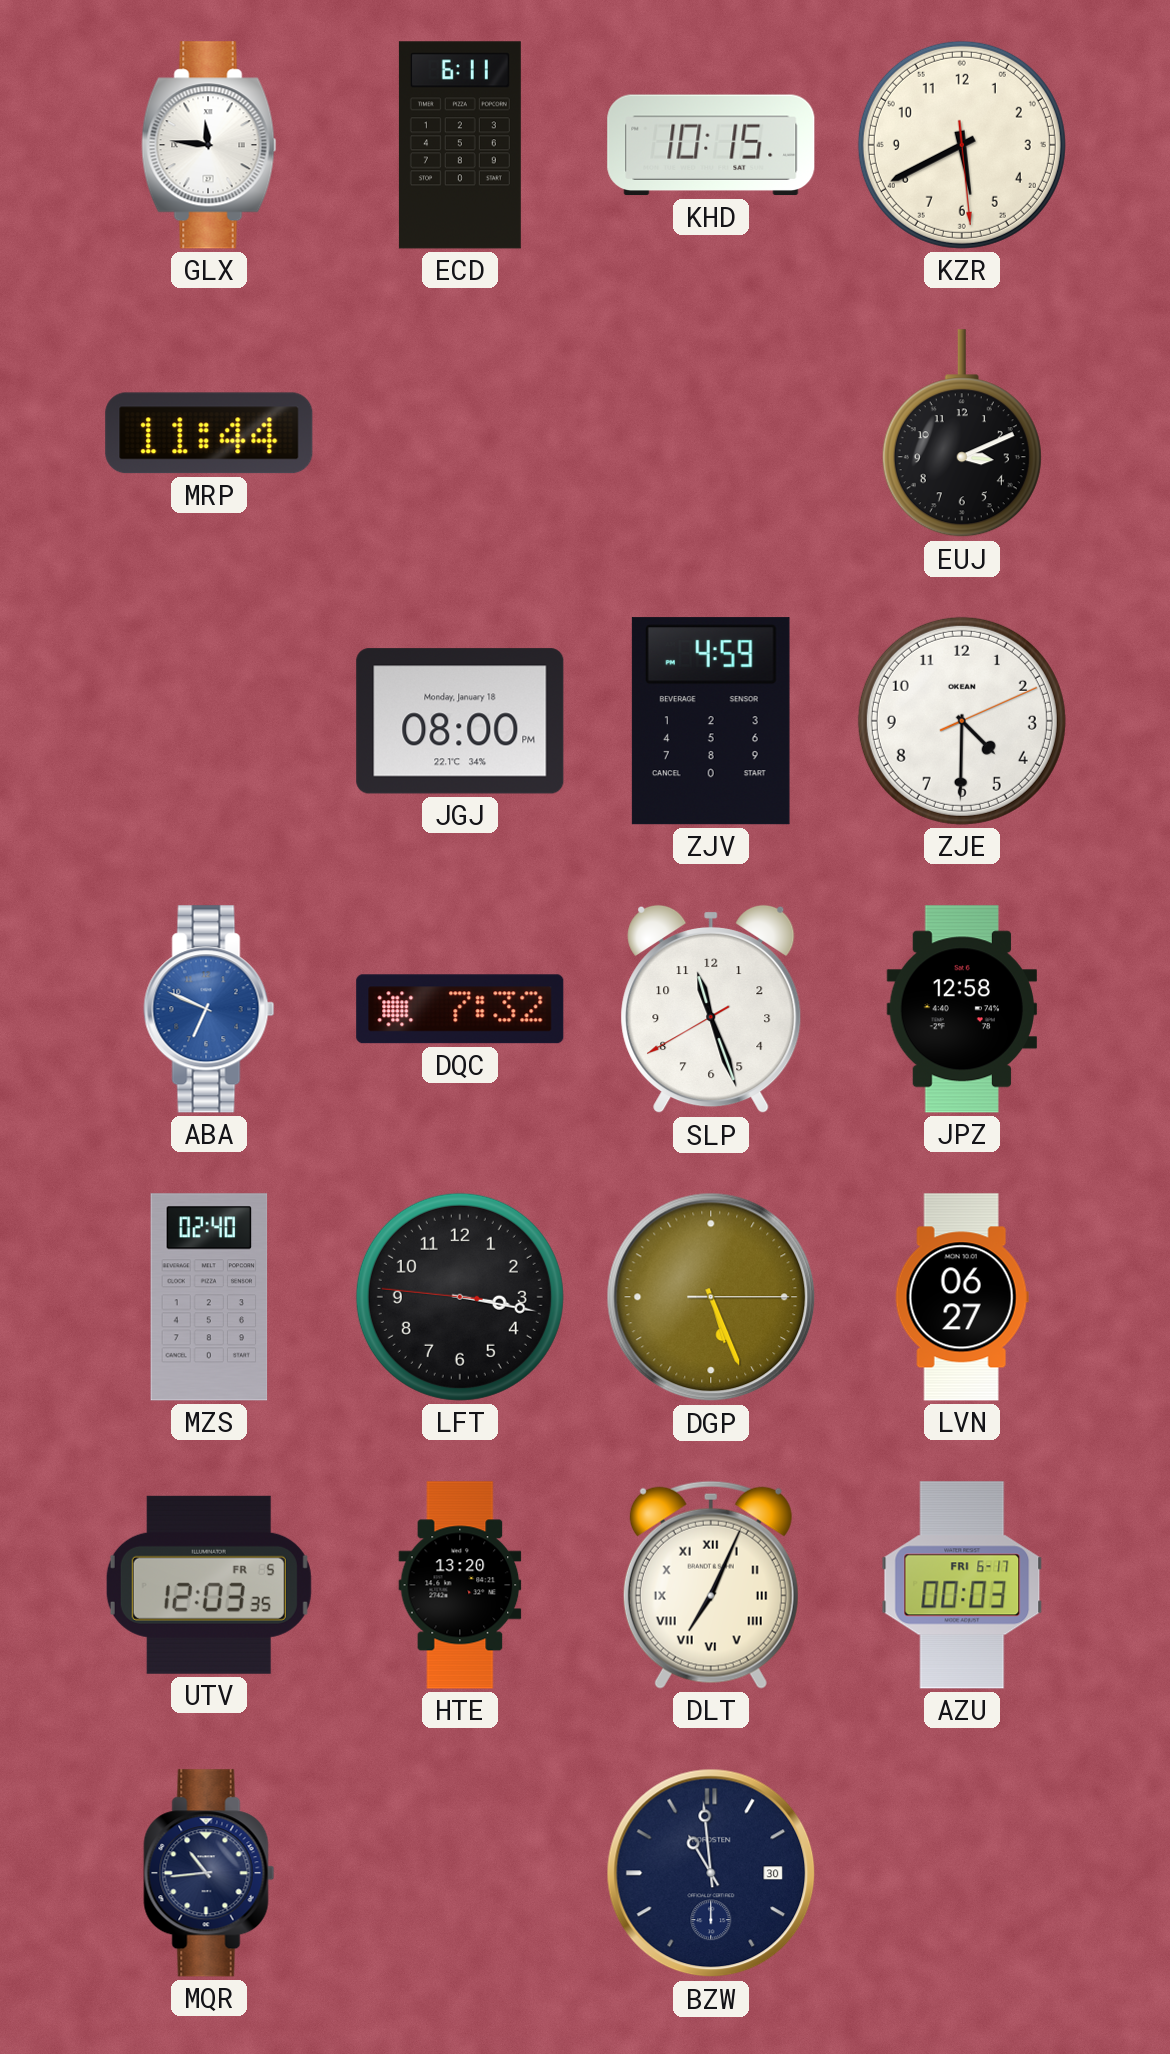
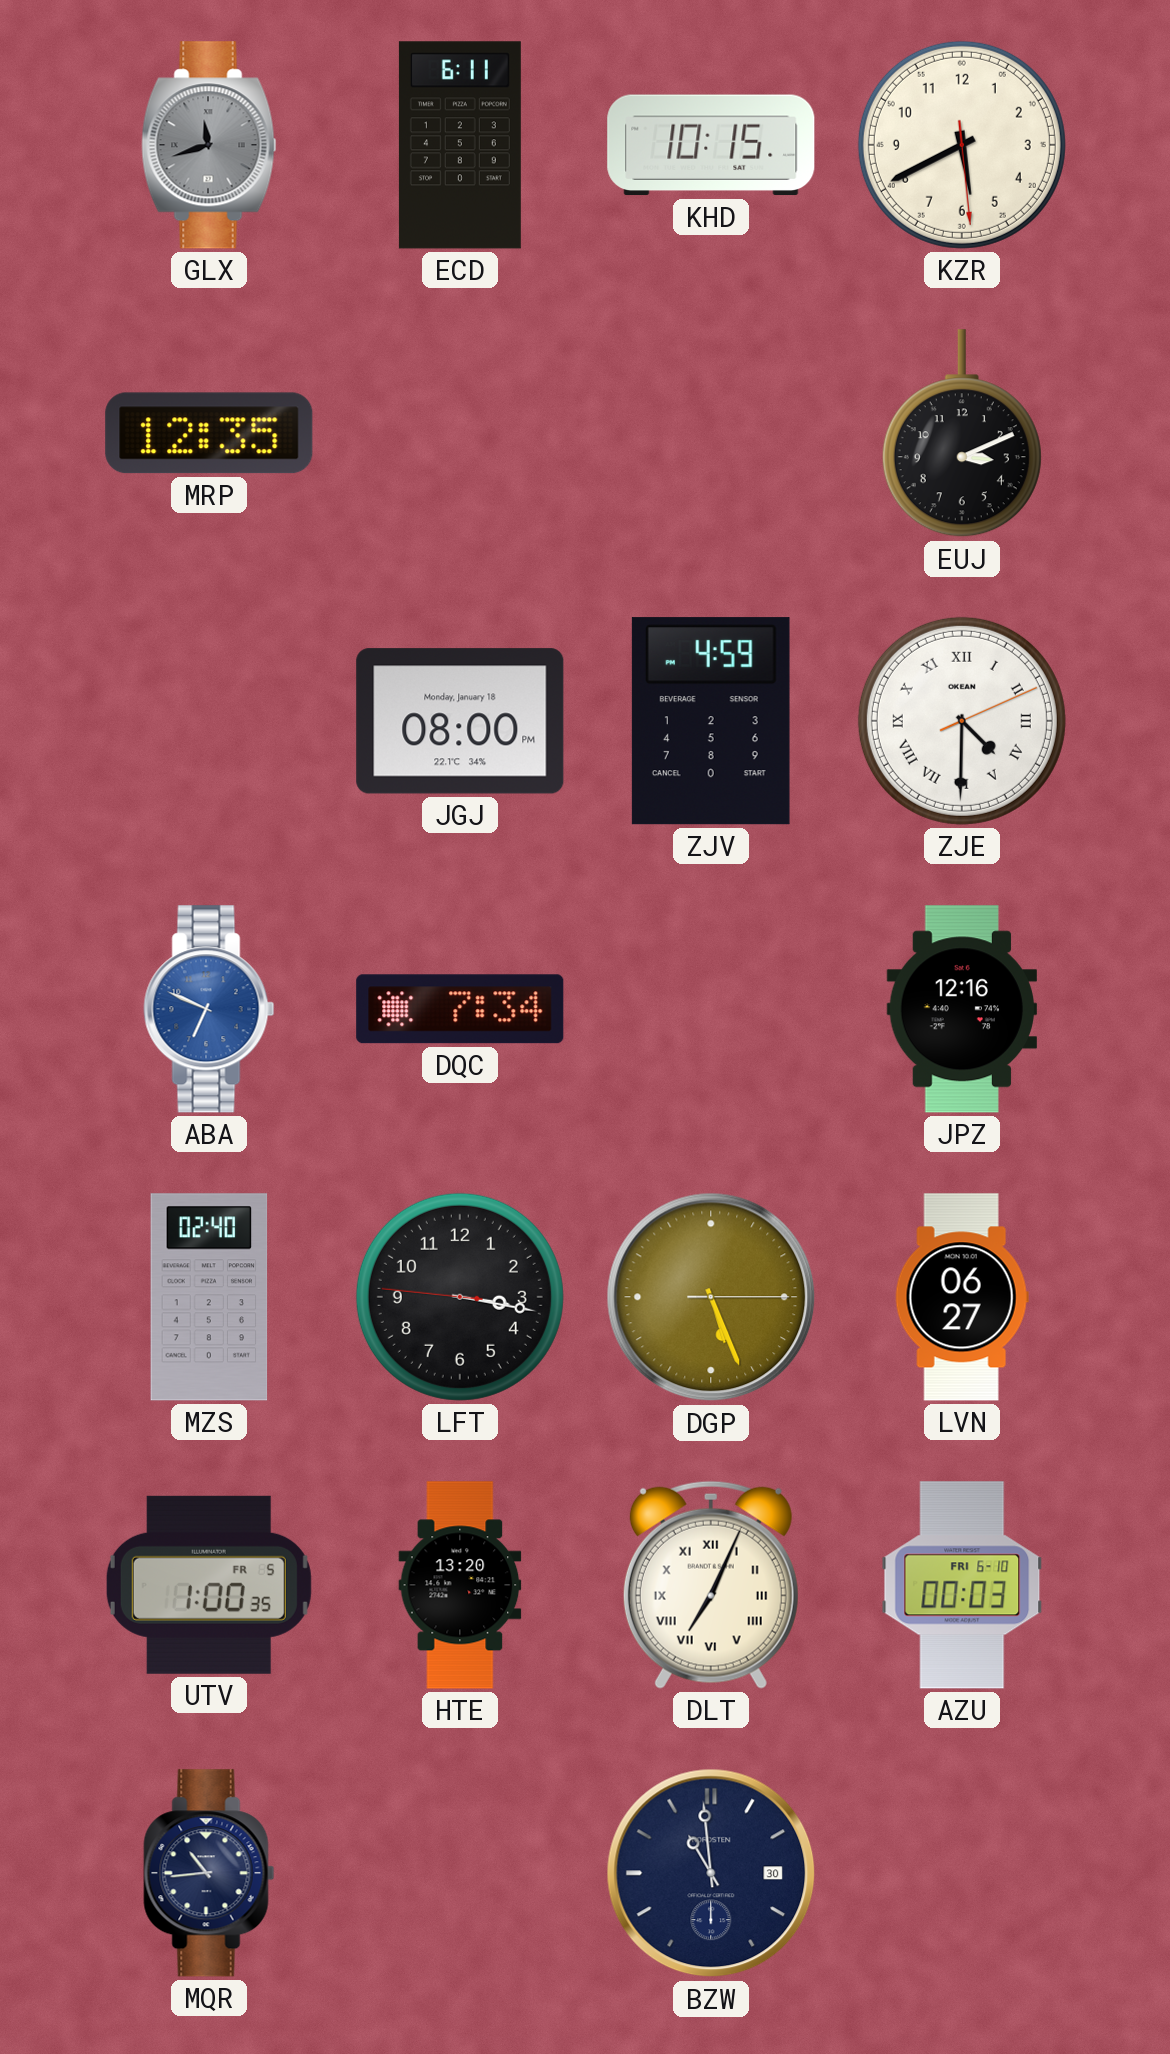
GLX: 11:46 -> 11:42
GLX dial: white -> grey
MRP: 11:44 -> 12:35
ZJE numerals: Arabic -> Roman
DQC: 7:32 -> 7:34
SLP: 11:26 -> none
JPZ: 12:58 -> 12:16
UTV: 12:03 -> 1:00
AZU date: FRI 6-17 -> FRI 6-10
